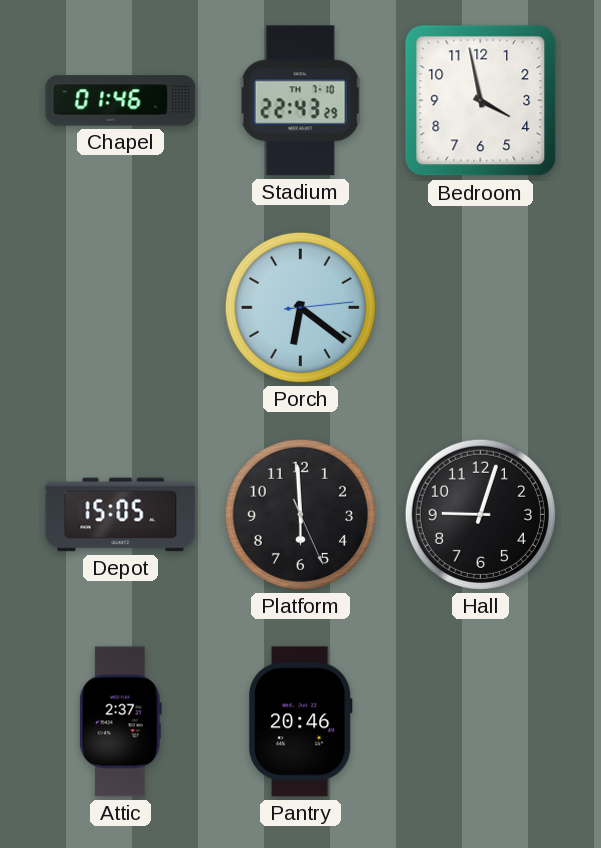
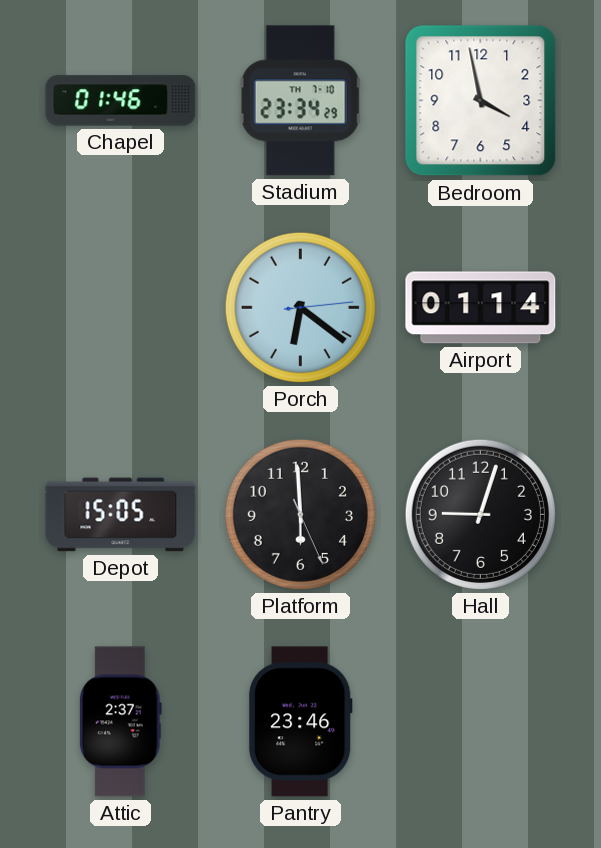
Stadium: 22:43 -> 23:34
Airport: none -> 01:14
Pantry: 20:46 -> 23:46
